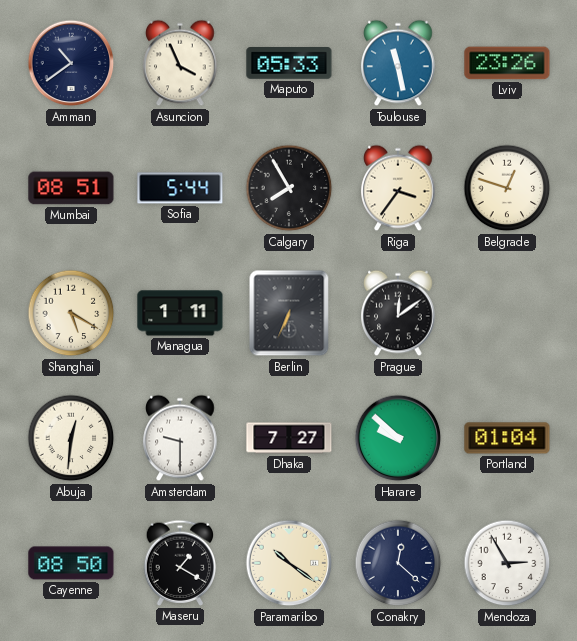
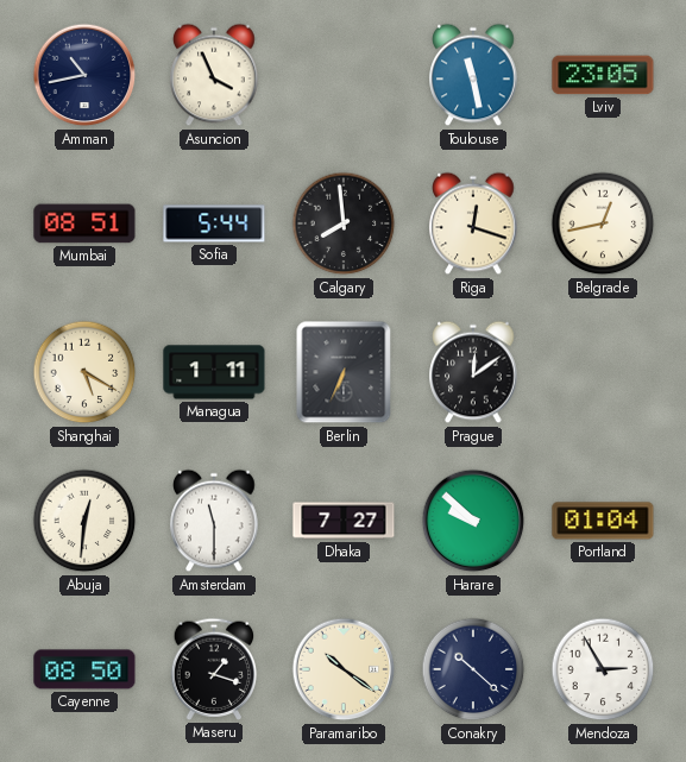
Amman: 10:39 -> 10:43
Maputo: 05:33 -> none
Lviv: 23:26 -> 23:05
Calgary: 7:55 -> 7:59
Riga: 3:36 -> 12:18
Belgrade: 12:48 -> 12:43
Amsterdam: 9:30 -> 11:30
Maseru: 1:20 -> 1:18
Conakry: 12:22 -> 10:22
